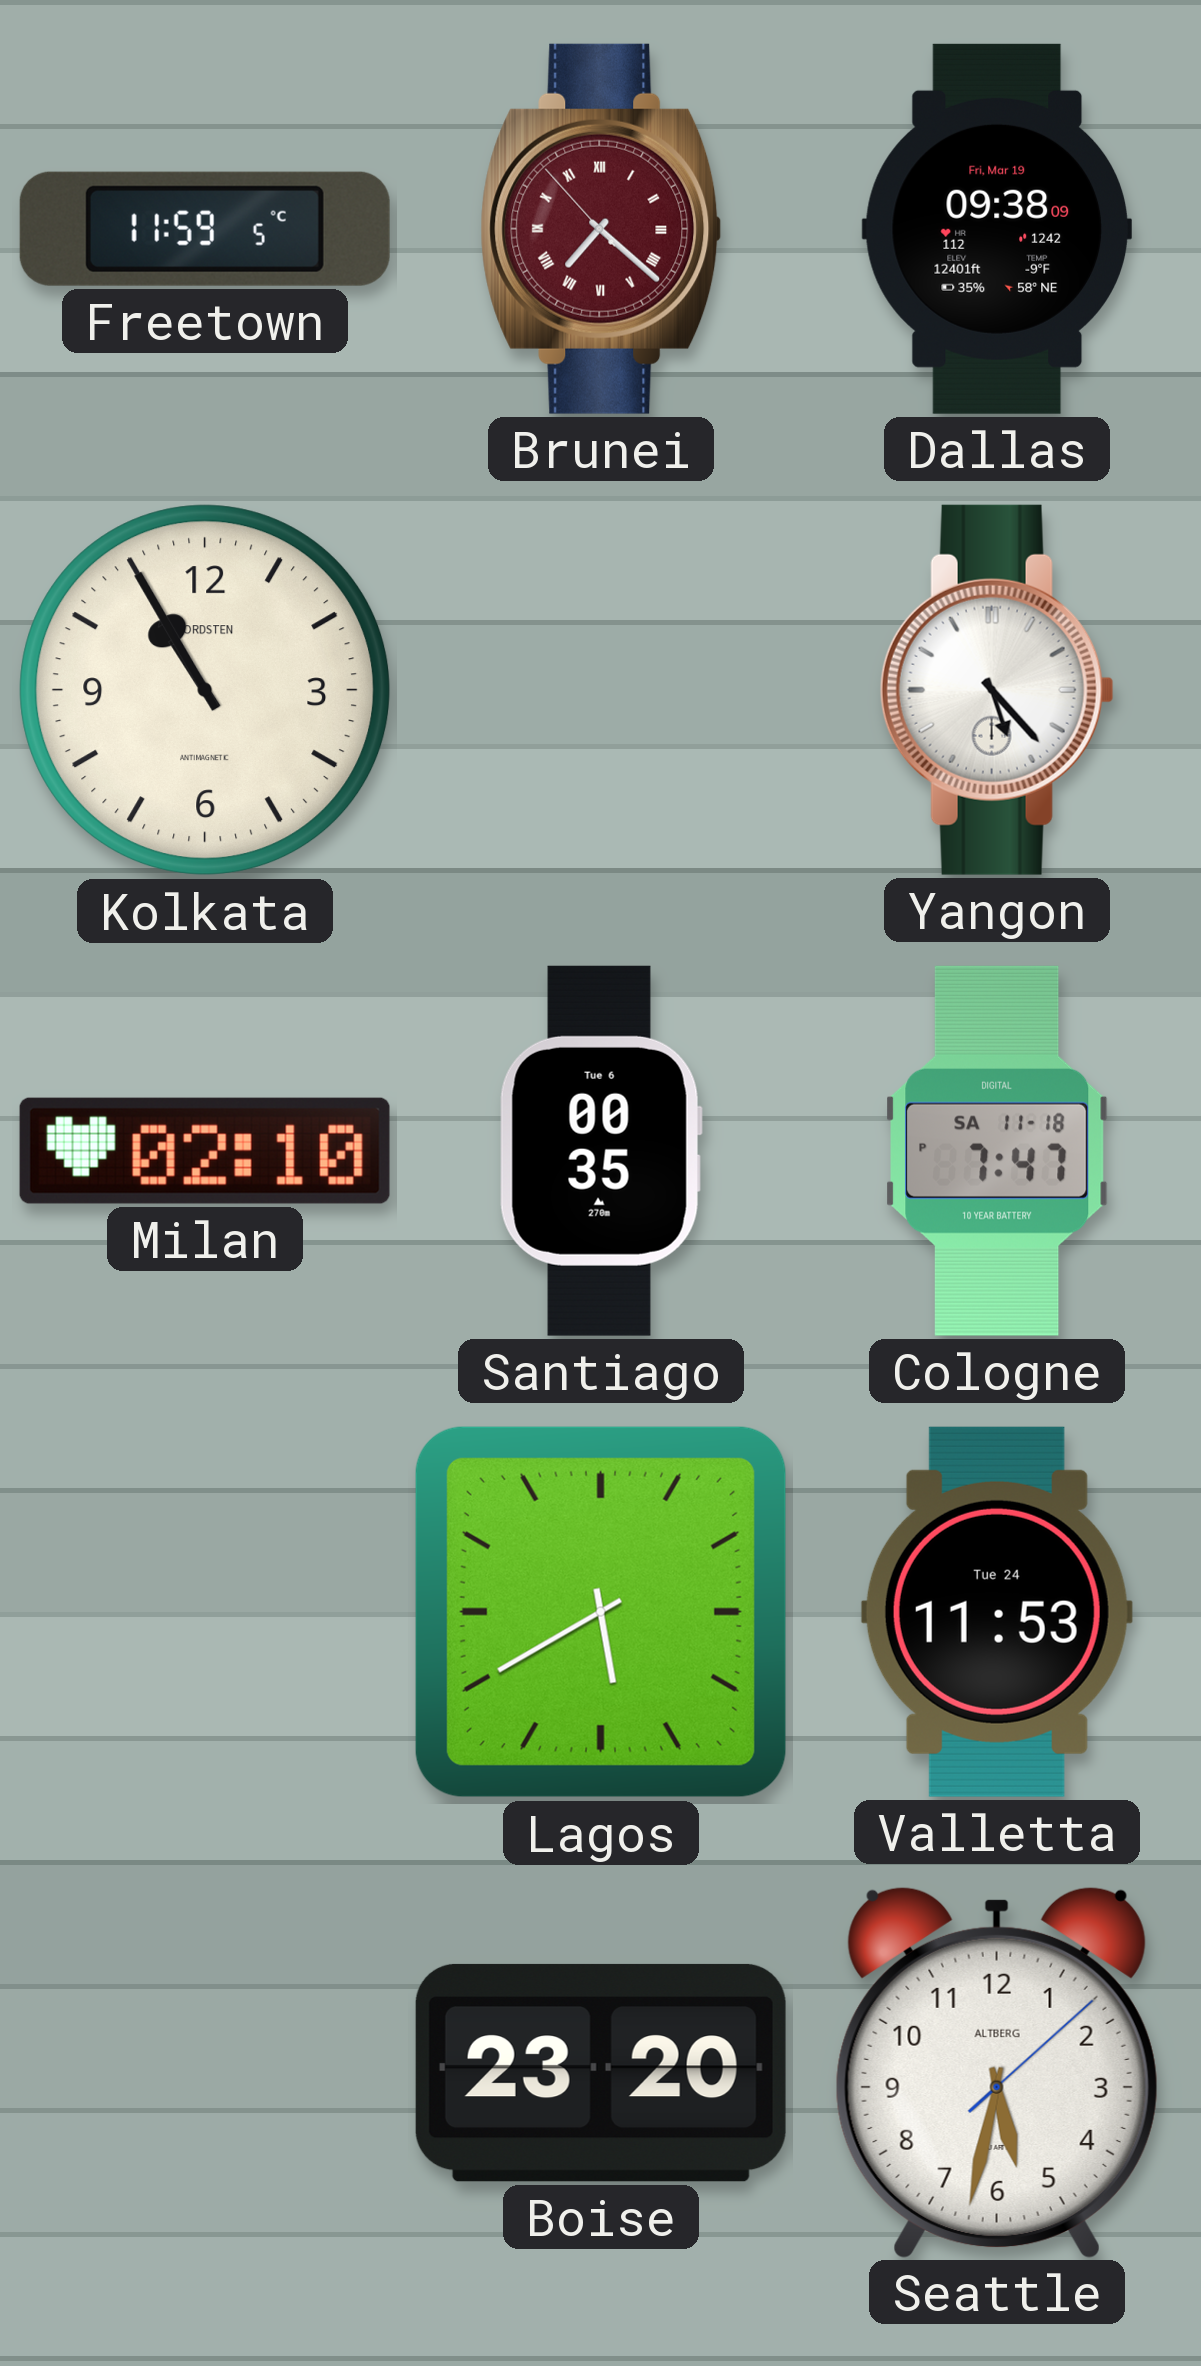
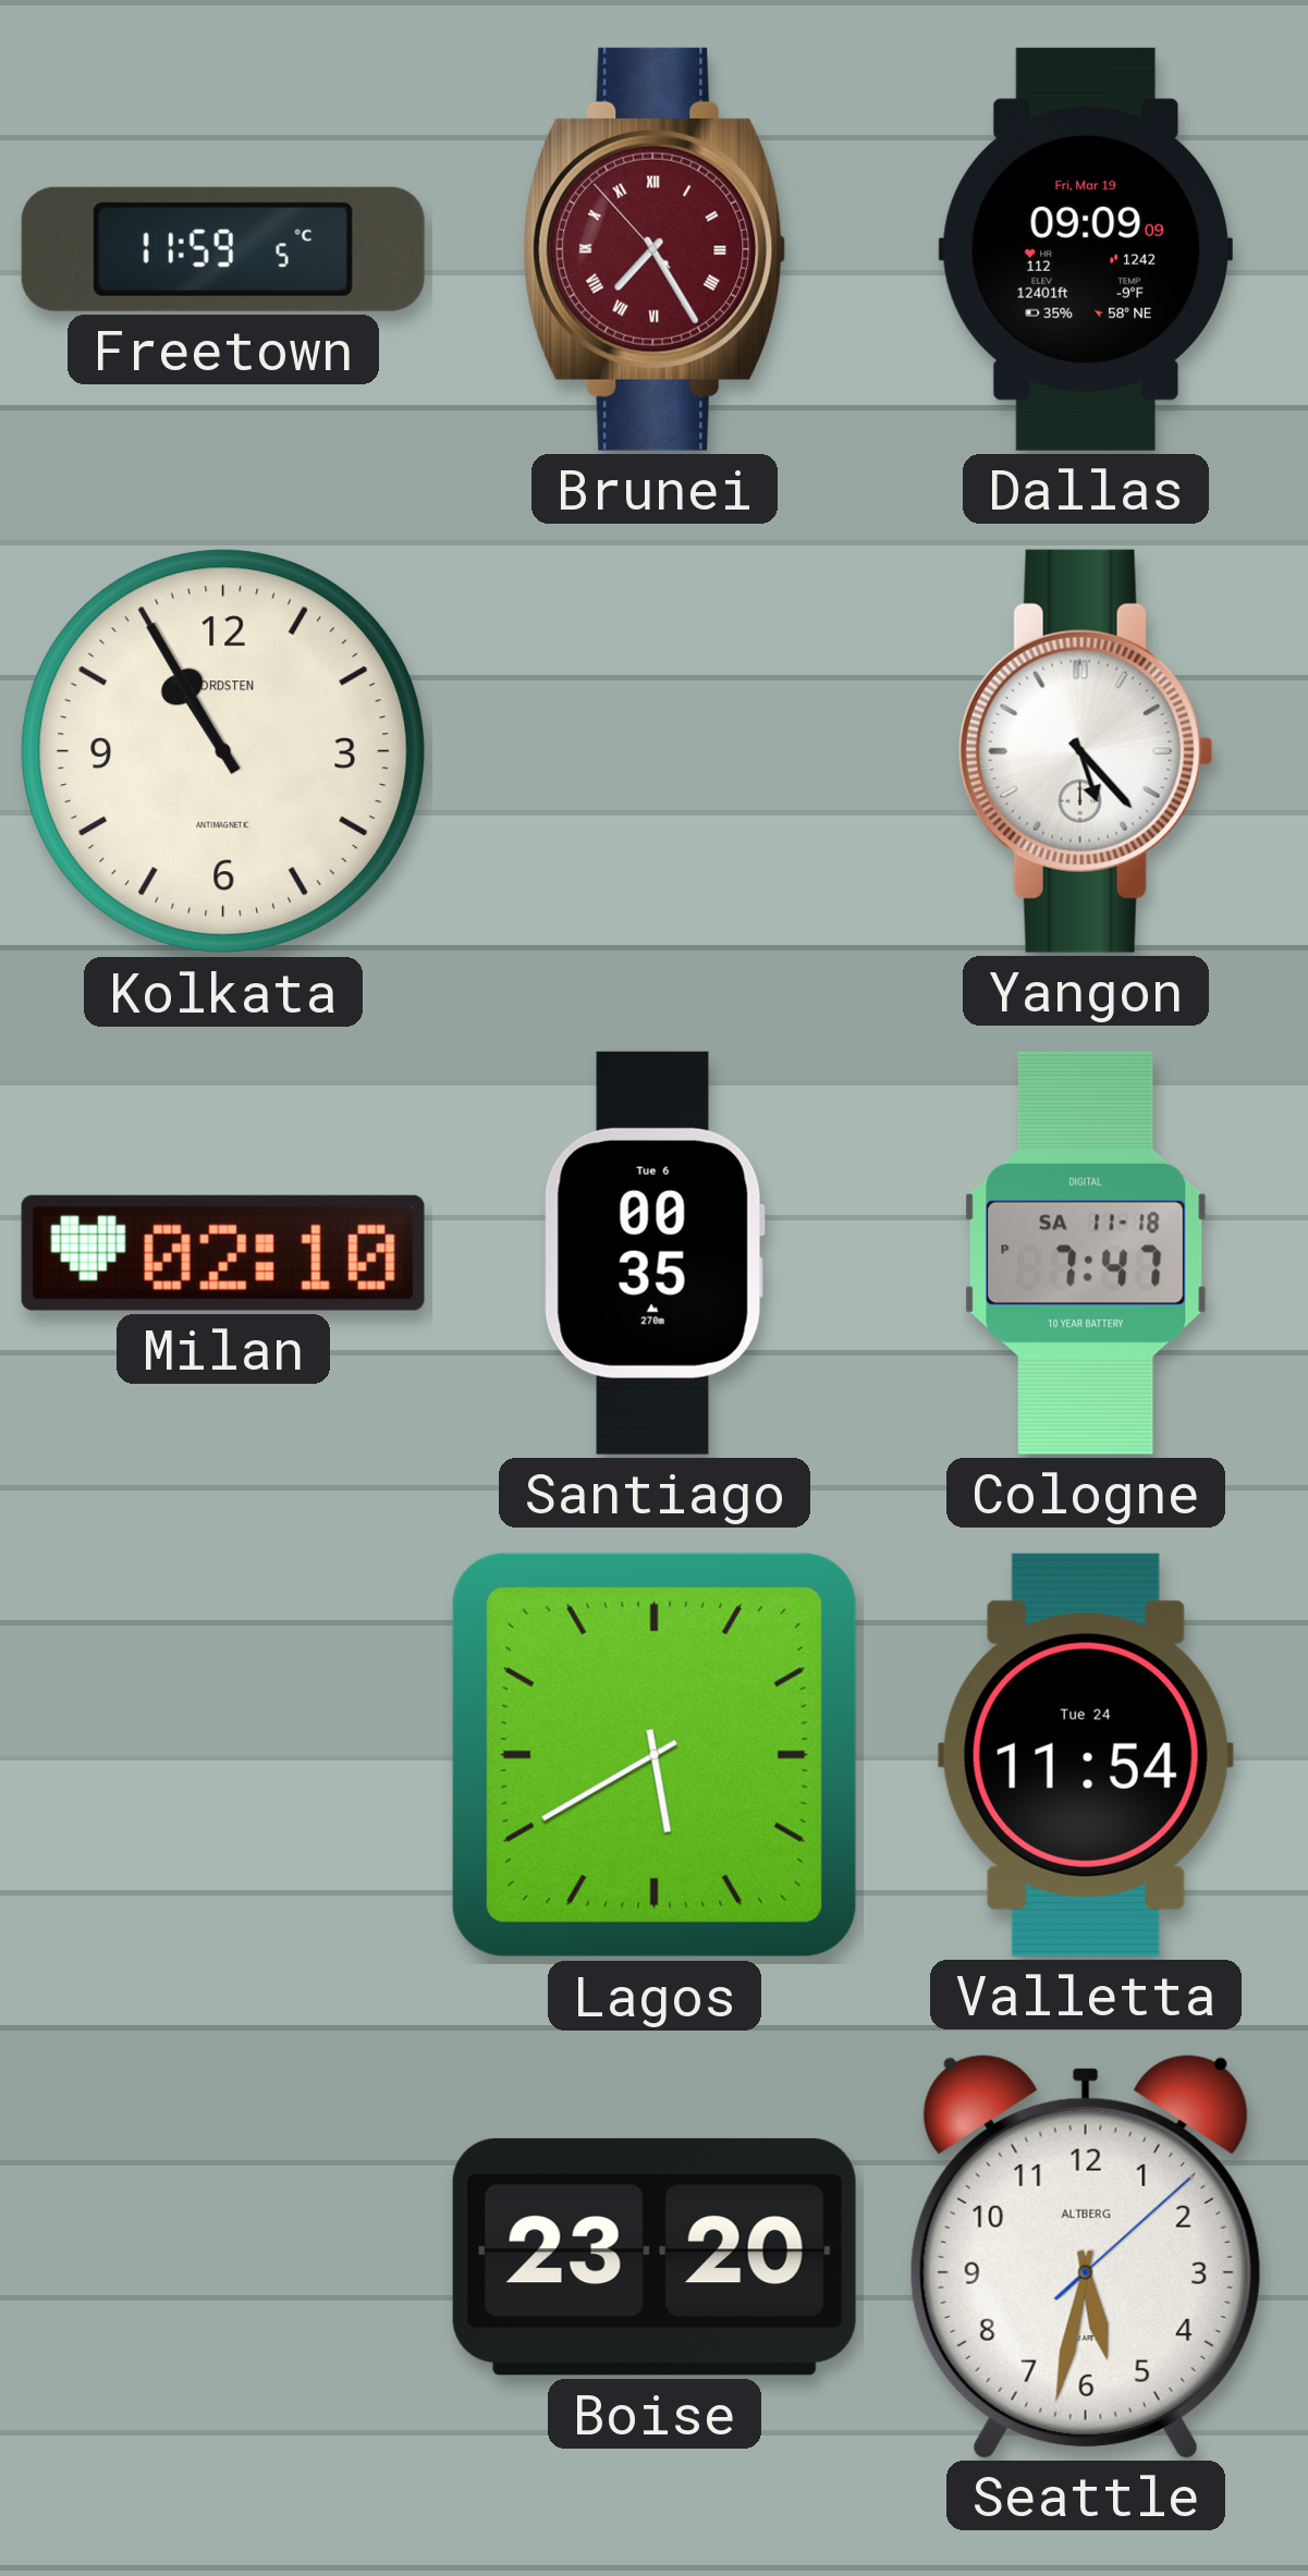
Brunei: 7:21 -> 7:24
Dallas: 09:38 -> 09:09
Valletta: 11:53 -> 11:54
